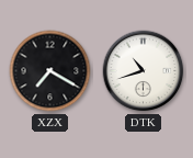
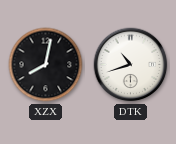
XZX: 7:20 -> 8:02
